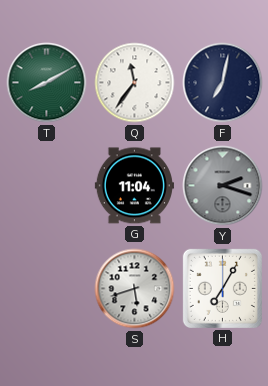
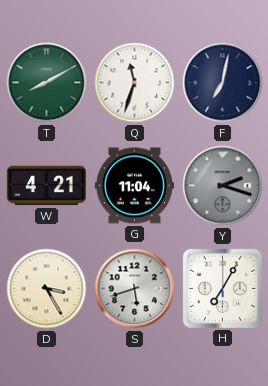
Q: 11:36 -> 11:33
W: none -> 4:21
D: none -> 3:25
